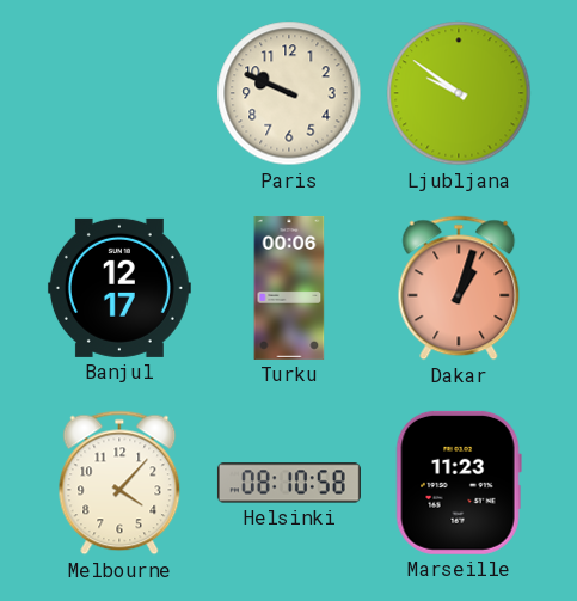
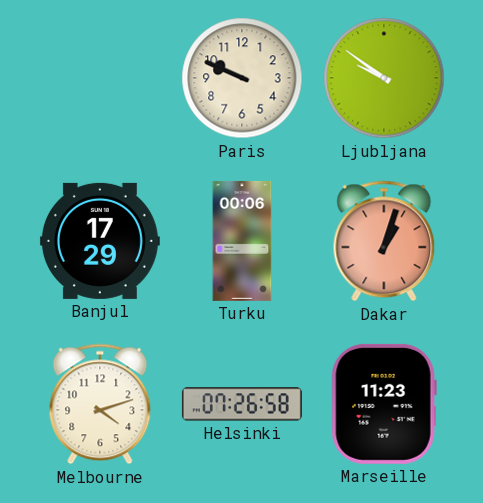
Banjul: 12:17 -> 17:29
Melbourne: 4:07 -> 4:12
Helsinki: 08:10 -> 07:26
